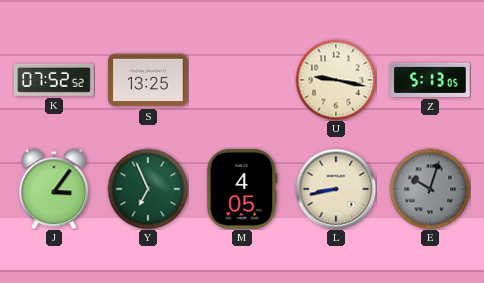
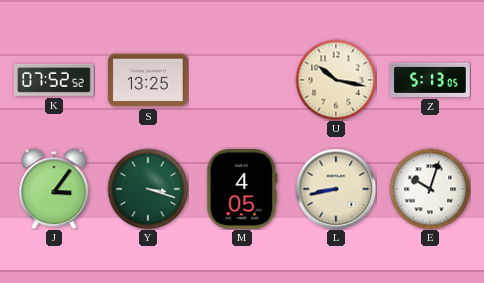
U: 9:17 -> 10:17
Y: 6:56 -> 3:18
E dial: grey -> white
